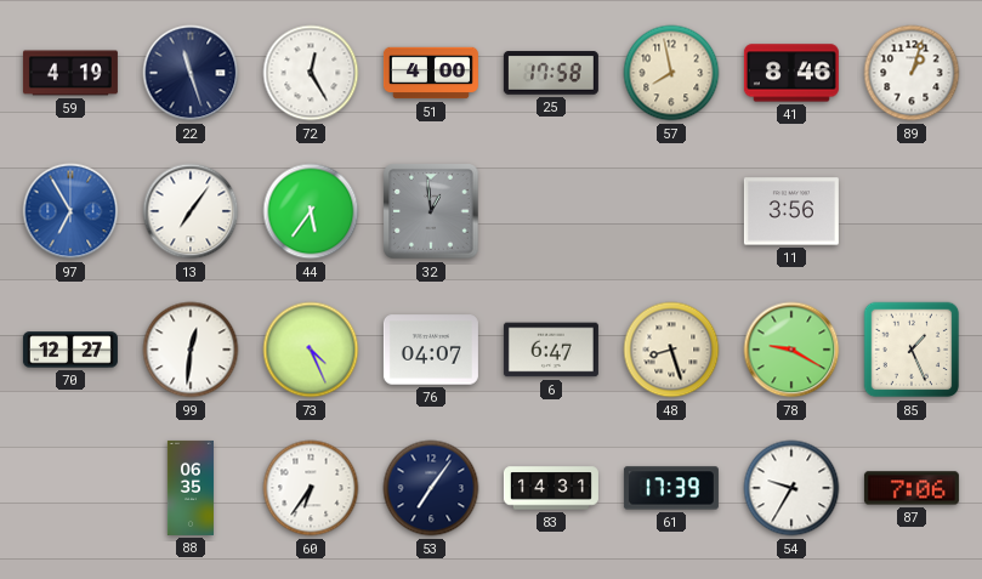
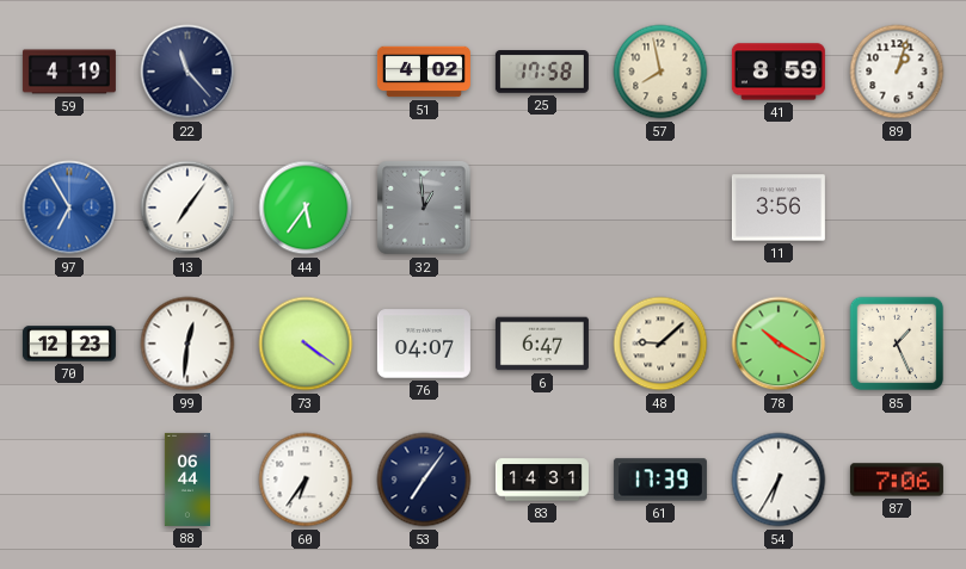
22: 11:27 -> 11:23
72: 12:25 -> none
51: 4:00 -> 4:02
41: 8:46 -> 8:59
70: 12:27 -> 12:23
73: 4:26 -> 4:21
48: 8:27 -> 9:08
78: 9:20 -> 10:20
88: 06:35 -> 06:44
54: 9:35 -> 6:35
